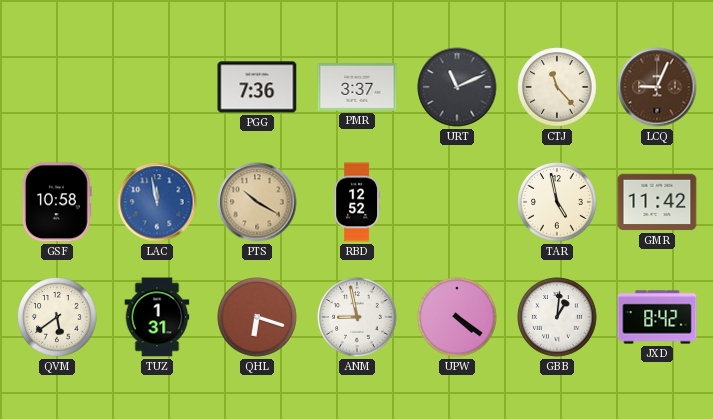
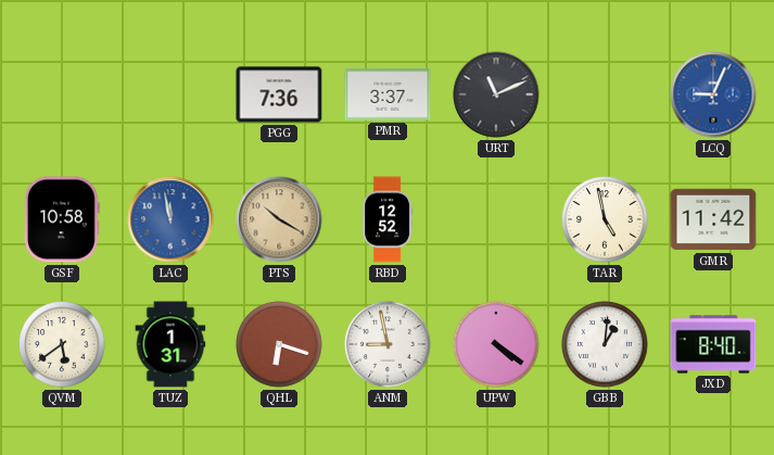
CTJ: 11:23 -> none
LCQ dial: brown -> blue
JXD: 8:42 -> 8:40
